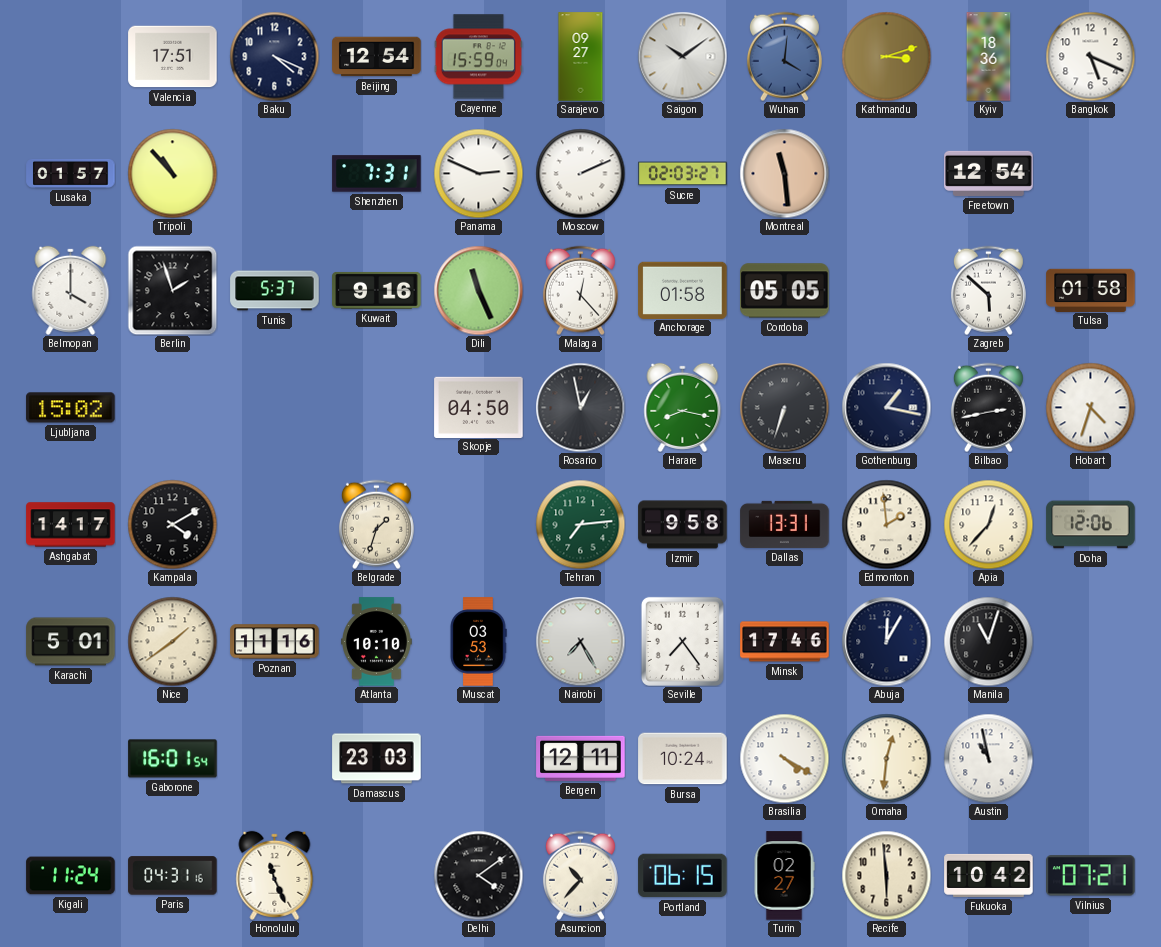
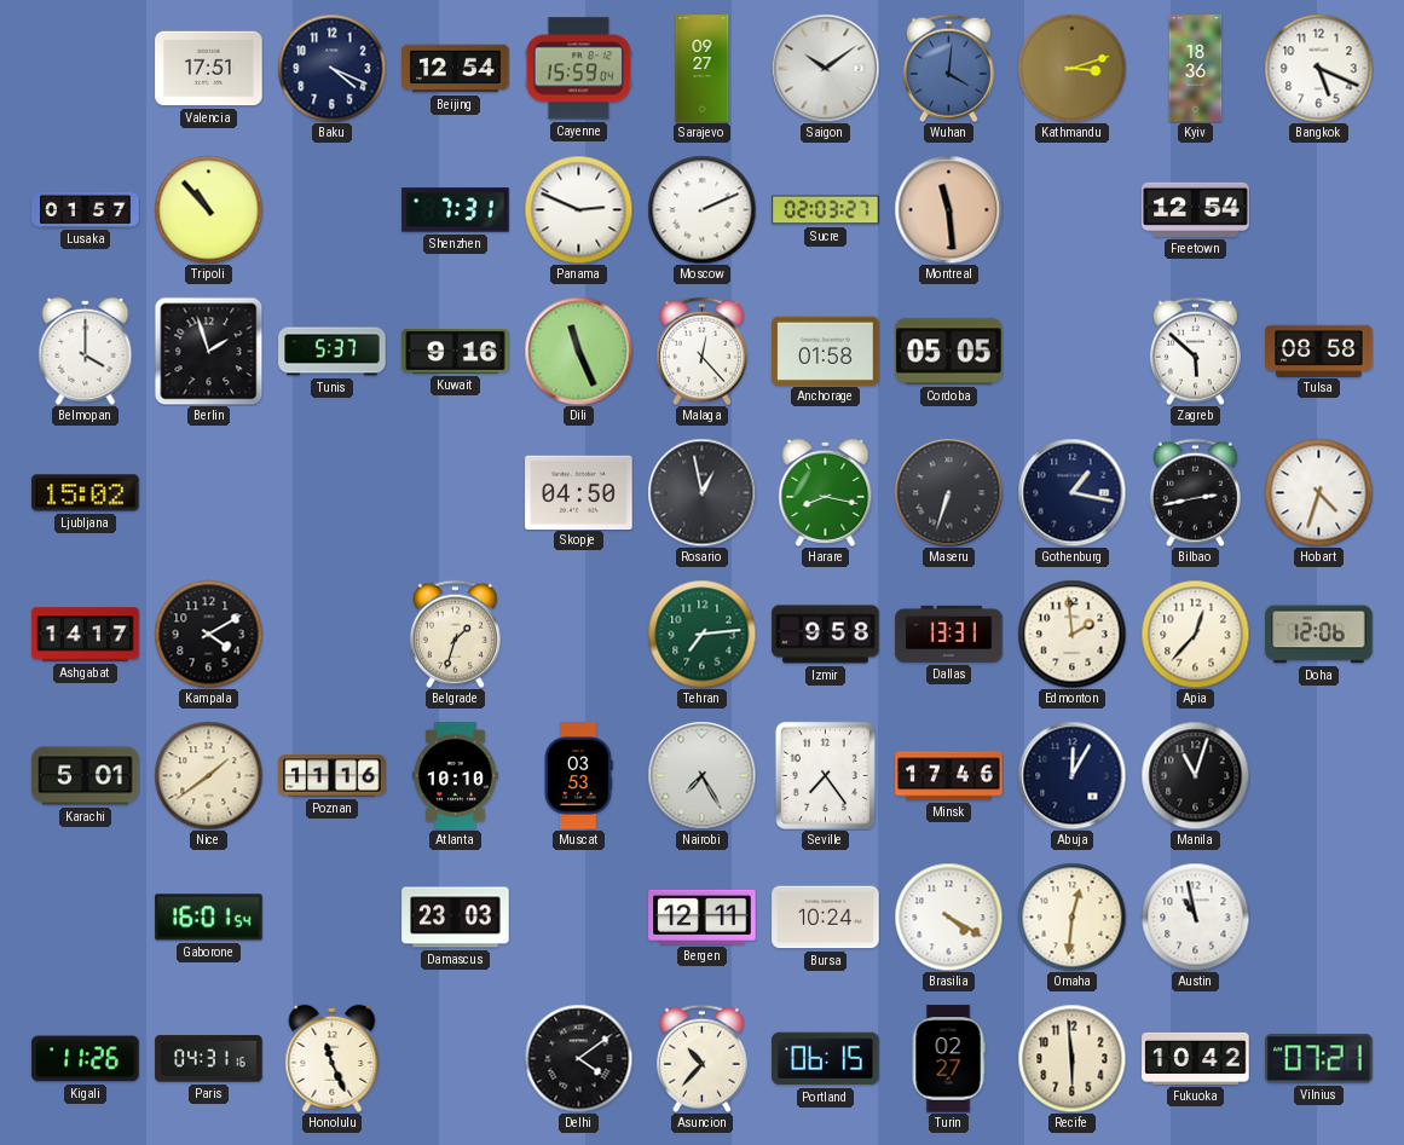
Tulsa: 01:58 -> 08:58
Kigali: 11:24 -> 11:26
